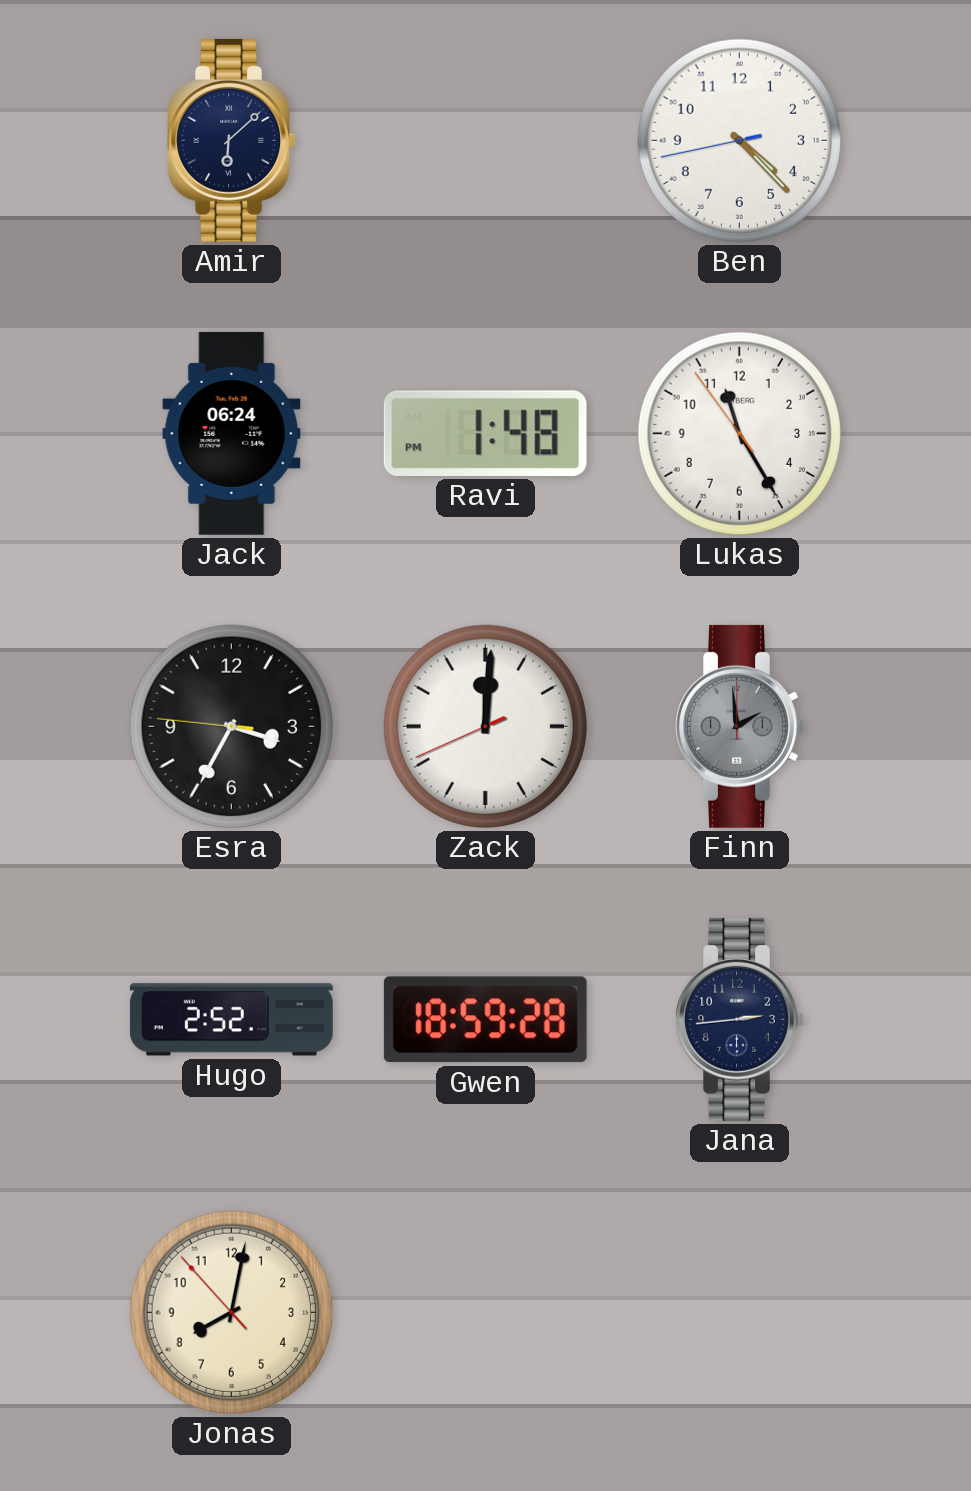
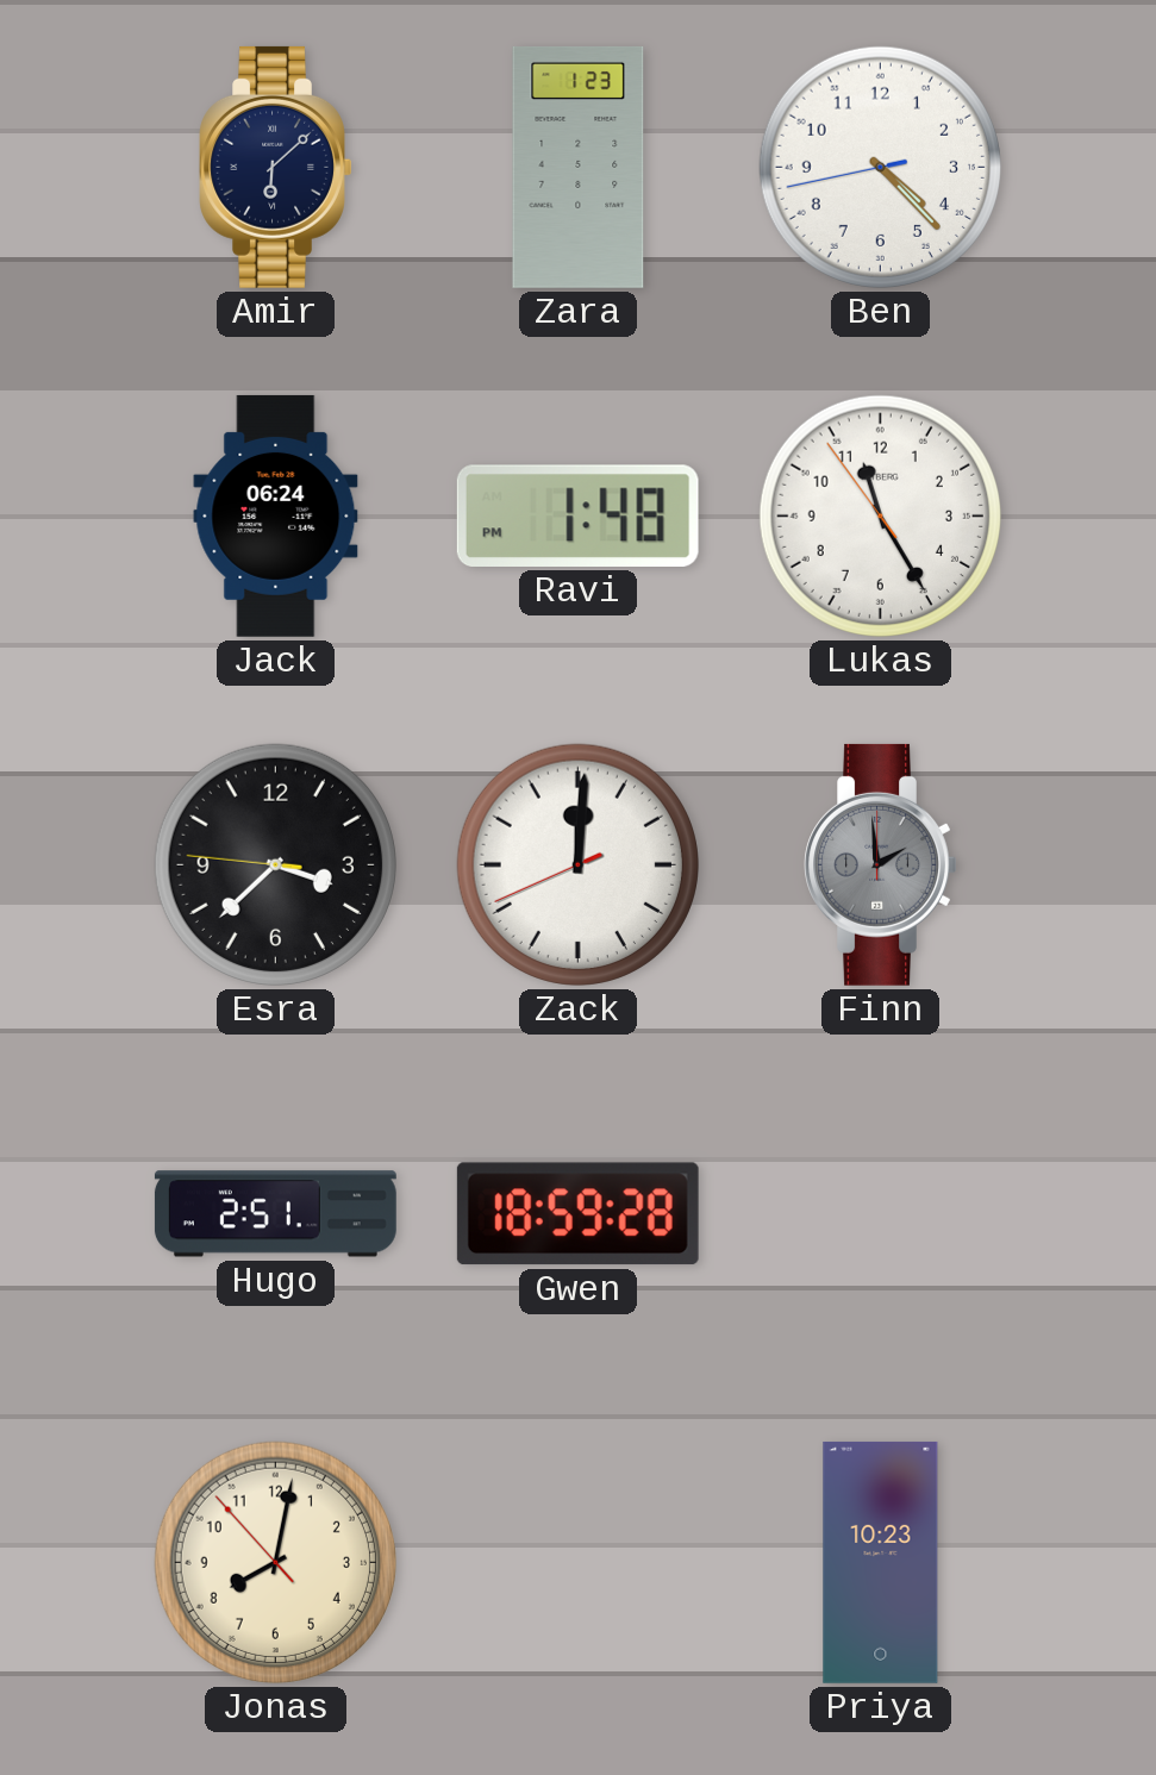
Zara: none -> 1:23
Esra: 3:34 -> 3:37
Hugo: 2:52 -> 2:51
Jana: 2:44 -> none
Priya: none -> 10:23
